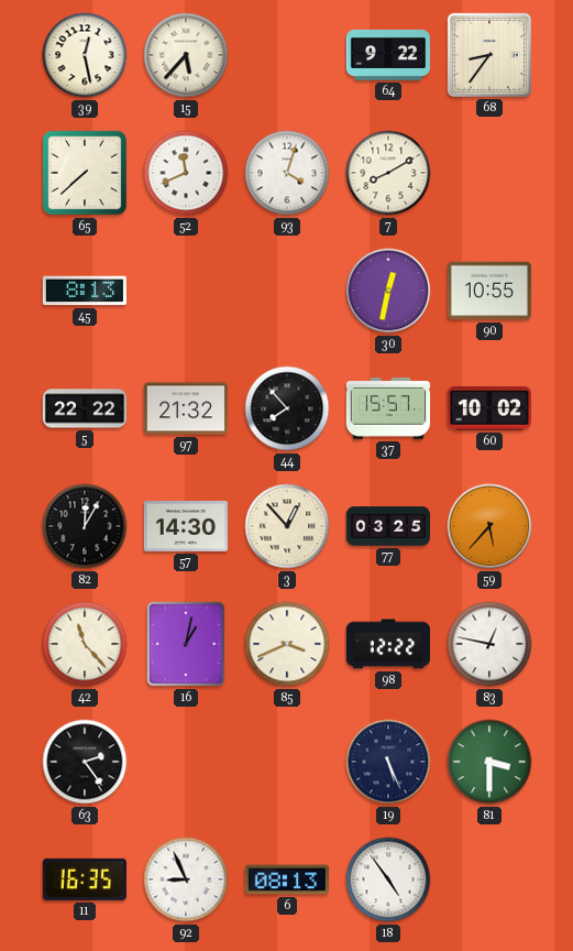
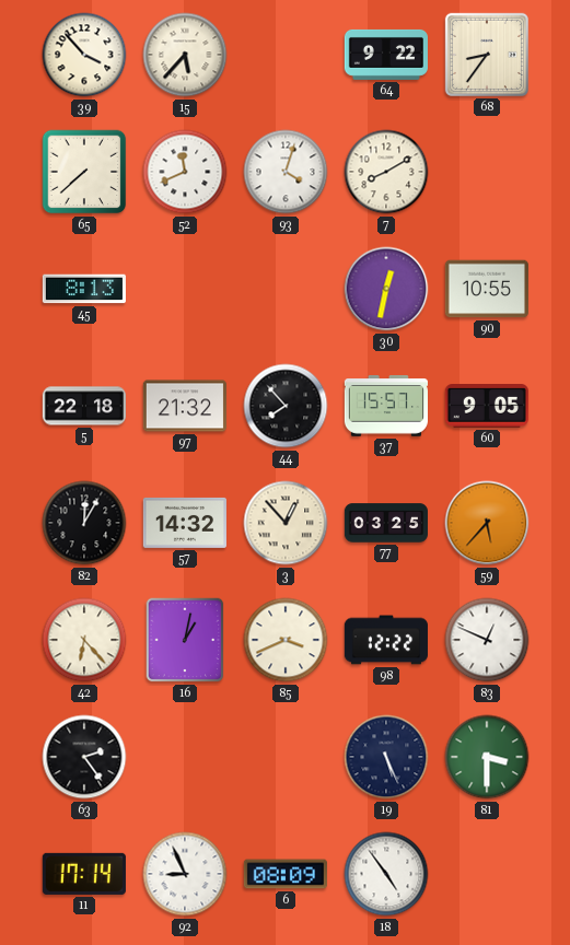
39: 12:28 -> 3:53
5: 22:22 -> 22:18
60: 10:02 -> 9:05
57: 14:30 -> 14:32
42: 11:23 -> 6:23
83: 12:47 -> 12:49
11: 16:35 -> 17:14
6: 08:13 -> 08:09
